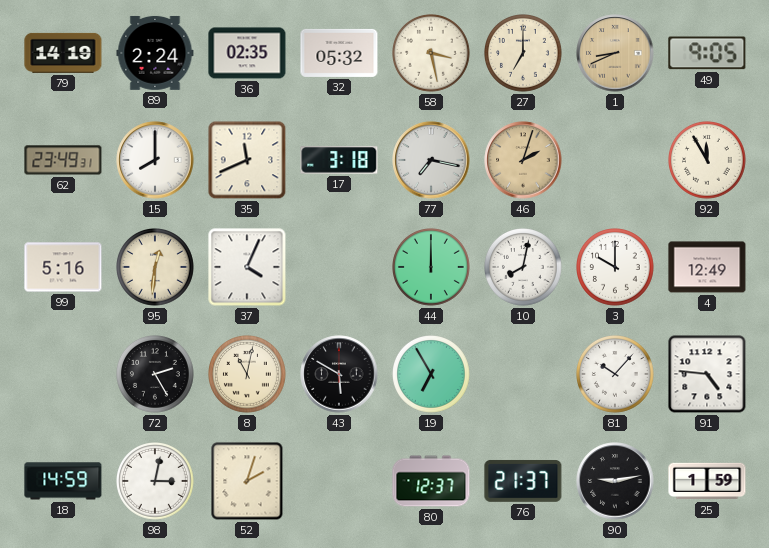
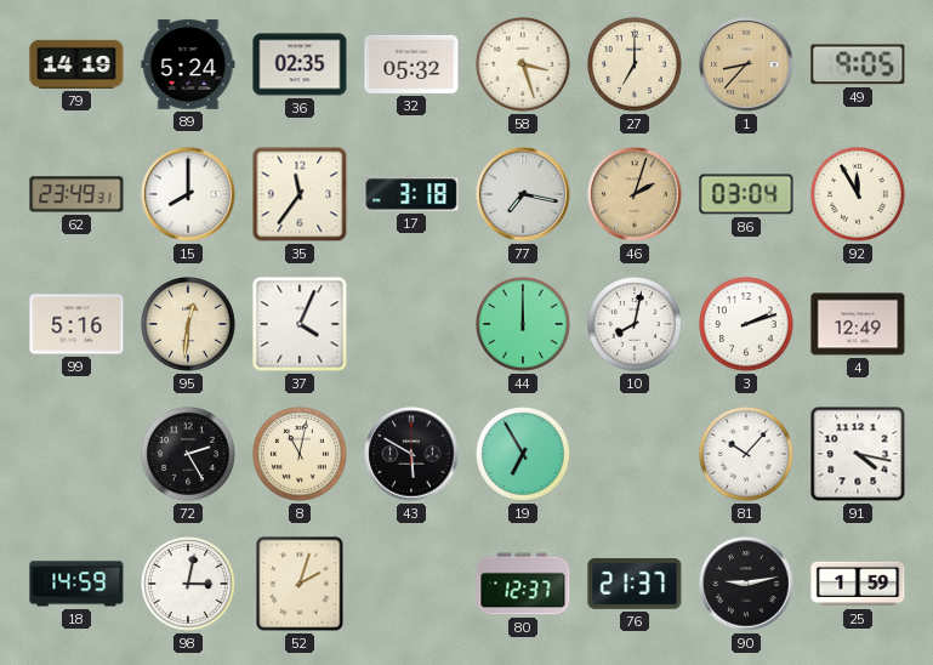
89: 2:24 -> 5:24
58: 3:28 -> 3:27
1: 8:41 -> 8:37
35: 11:41 -> 11:36
86: none -> 03:04
3: 10:00 -> 2:12
91: 4:46 -> 4:17
